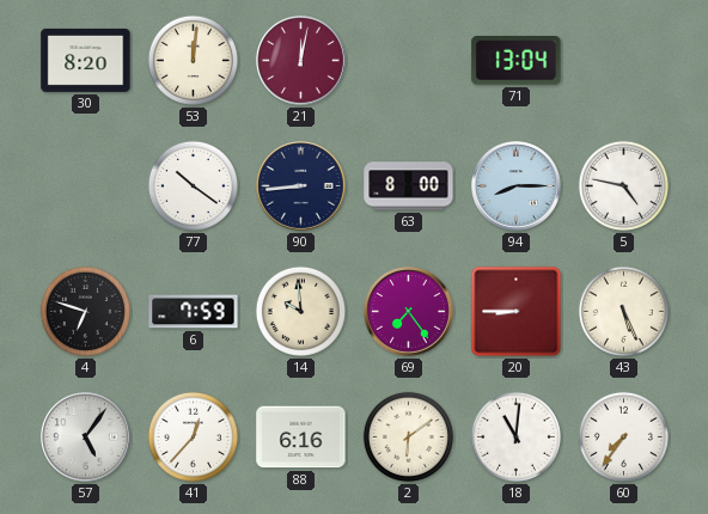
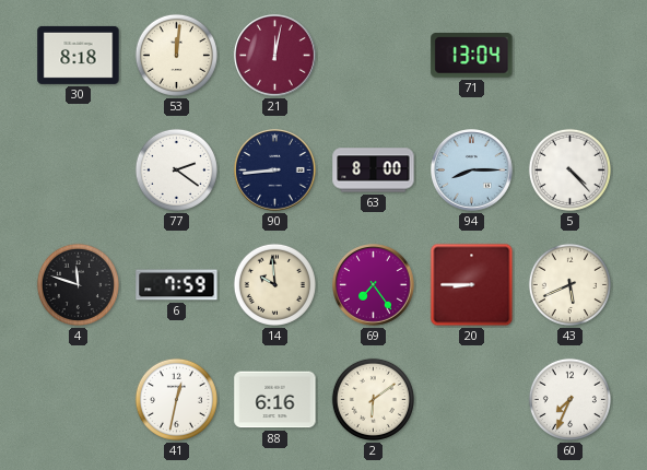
30: 8:20 -> 8:18
77: 10:21 -> 2:21
5: 4:47 -> 4:23
4: 6:48 -> 11:48
43: 5:26 -> 5:41
57: 5:06 -> none
41: 12:37 -> 12:32
18: 11:01 -> none
60: 7:36 -> 7:34
